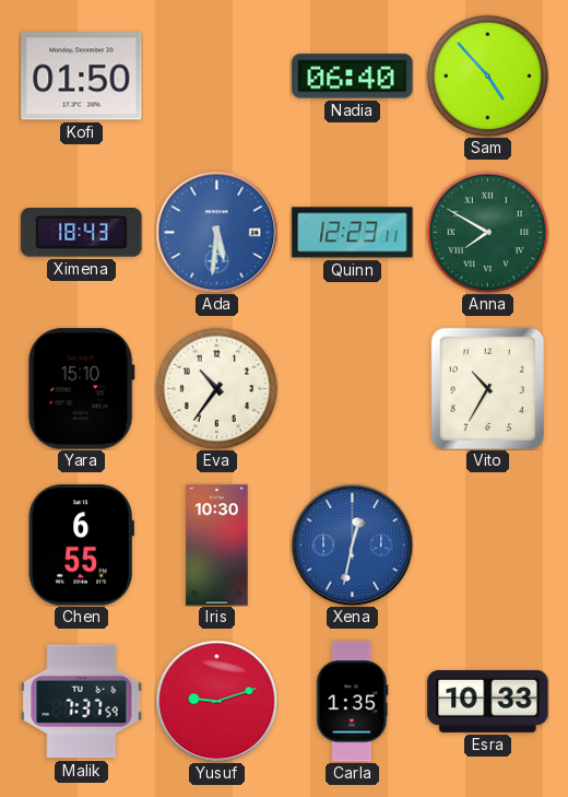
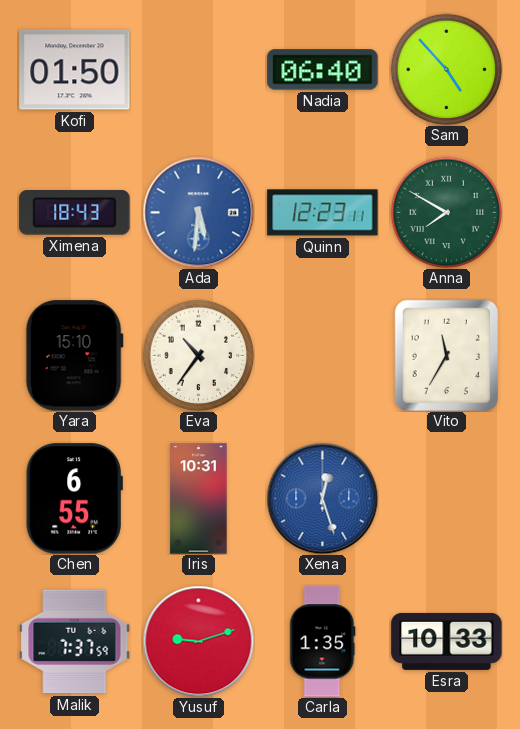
Vito: 10:35 -> 11:35
Iris: 10:30 -> 10:31
Xena: 12:32 -> 12:27
